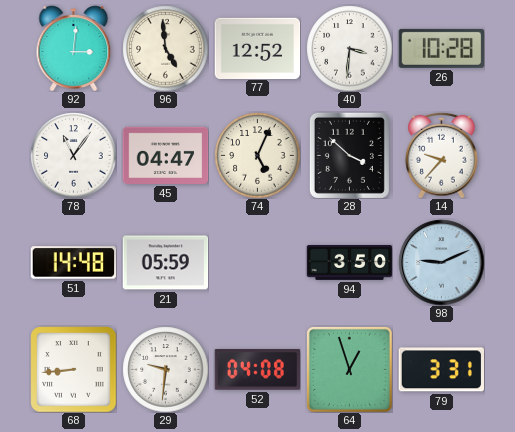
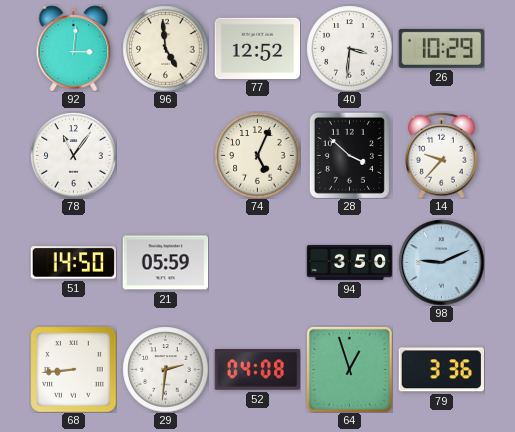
26: 10:28 -> 10:29
45: 04:47 -> none
51: 14:48 -> 14:50
29: 9:31 -> 2:31
79: 3:31 -> 3:36
